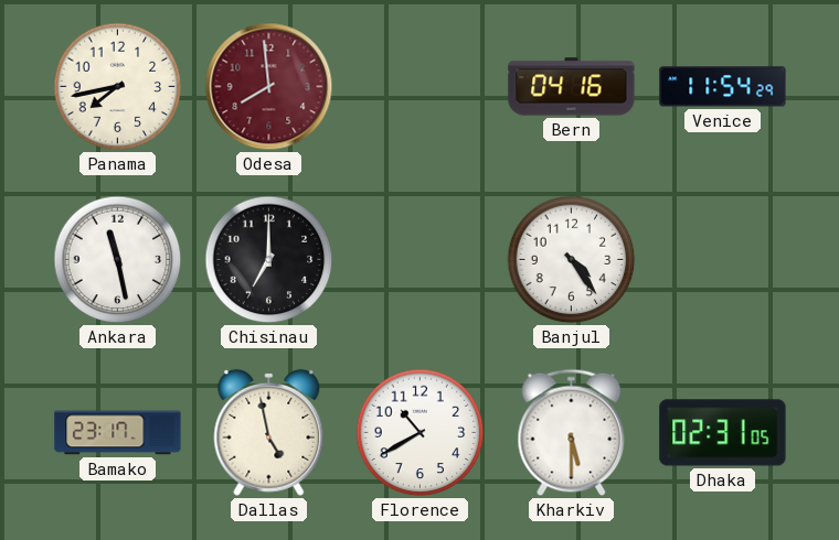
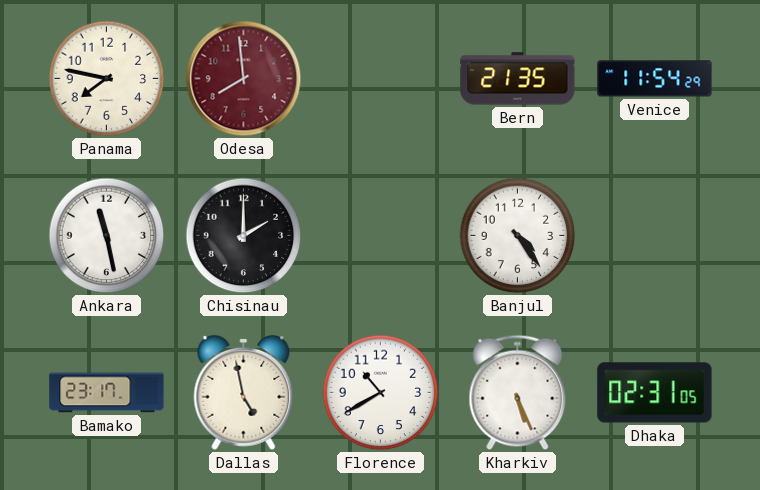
Panama: 7:43 -> 7:47
Bern: 04:16 -> 21:35
Chisinau: 7:00 -> 2:00
Kharkiv: 5:30 -> 5:26
